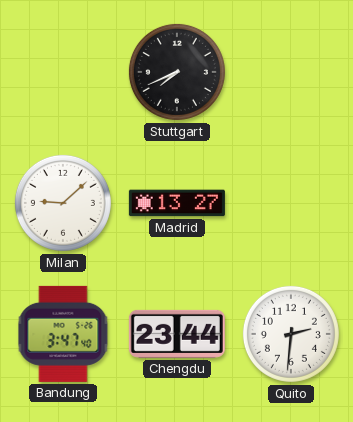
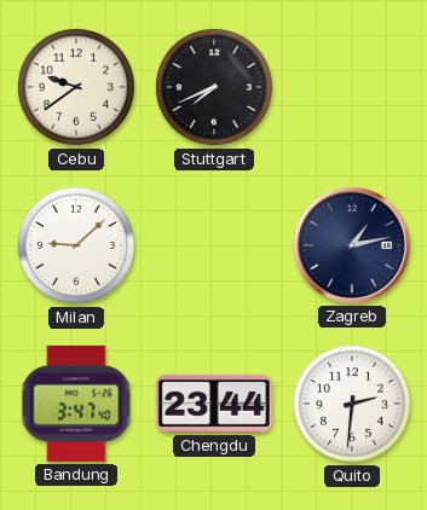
Cebu: none -> 9:39
Madrid: 13:27 -> none
Zagreb: none -> 1:13
